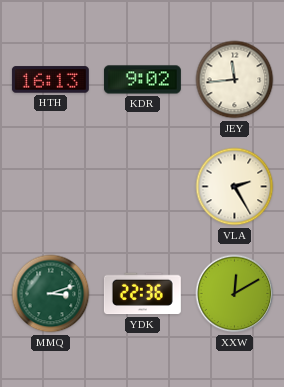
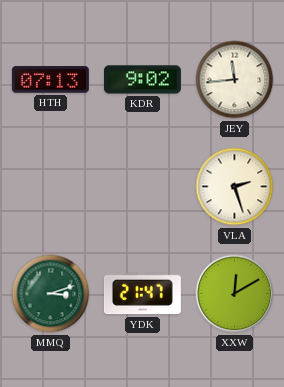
HTH: 16:13 -> 07:13
VLA: 2:25 -> 2:27
YDK: 22:36 -> 21:47
